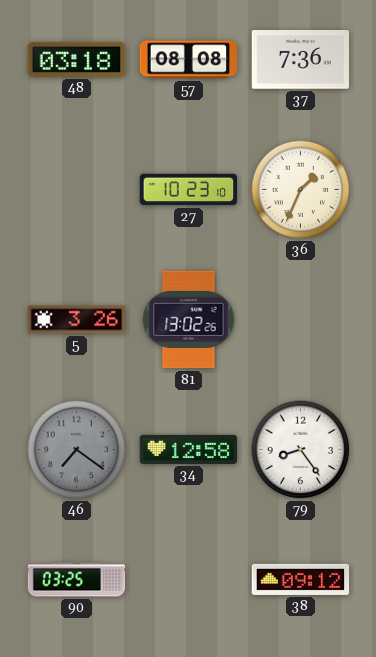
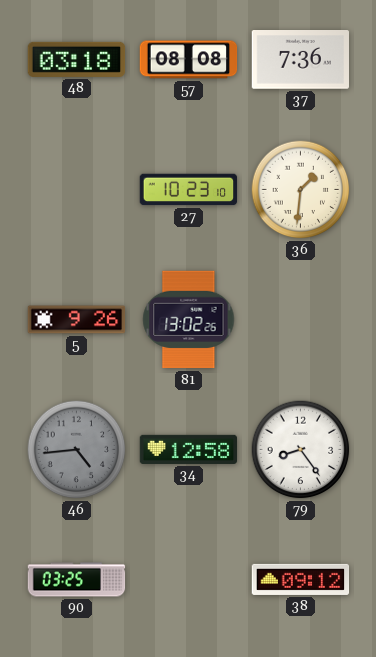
36: 1:34 -> 1:31
5: 3:26 -> 9:26
46: 7:21 -> 4:44
